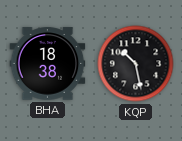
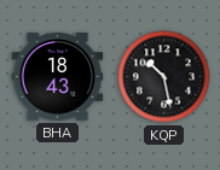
BHA: 18:38 -> 18:43
